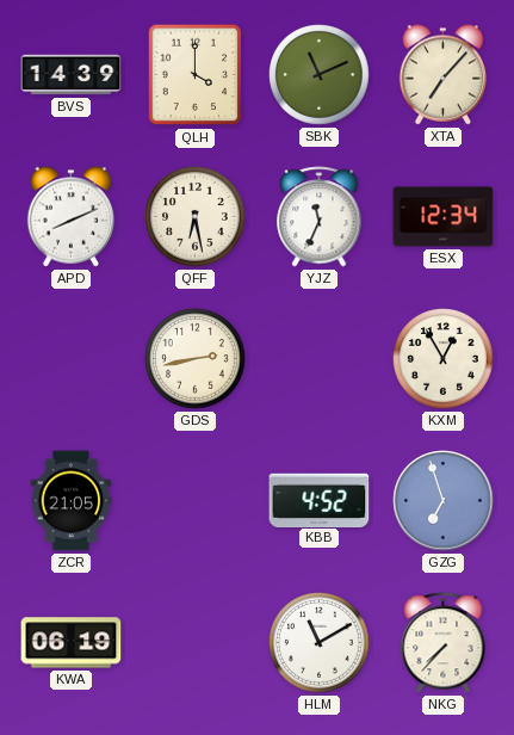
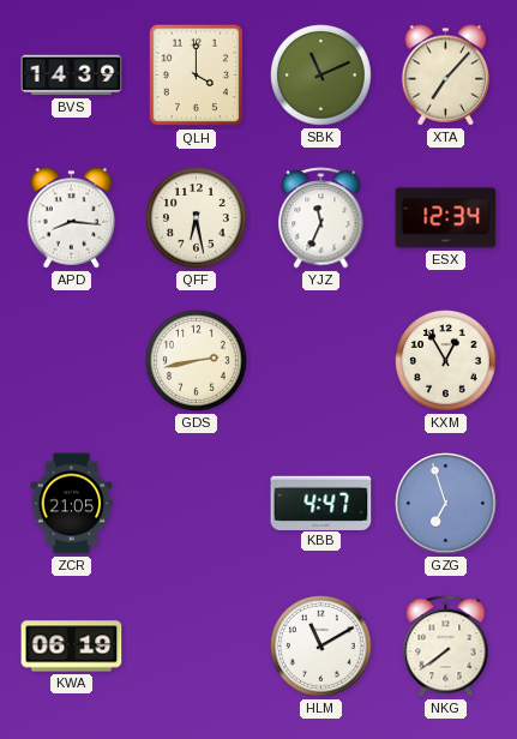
APD: 8:11 -> 8:16
KBB: 4:52 -> 4:47
NKG: 7:37 -> 7:39
